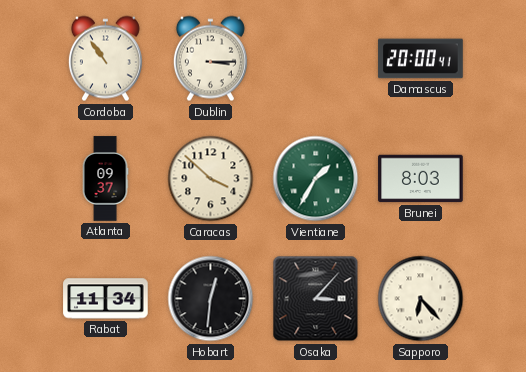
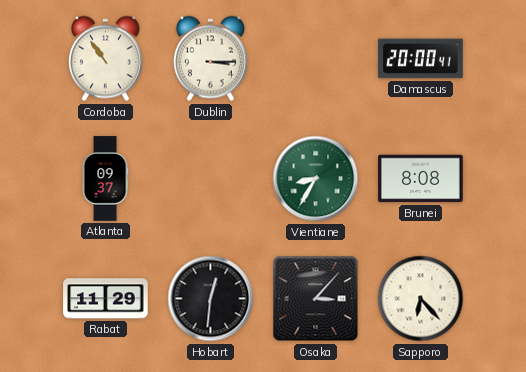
Caracas: 3:52 -> none
Vientiane: 1:35 -> 8:35
Brunei: 8:03 -> 8:08
Rabat: 11:34 -> 11:29
